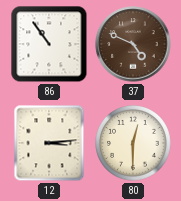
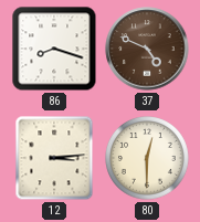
86: 10:54 -> 8:18
